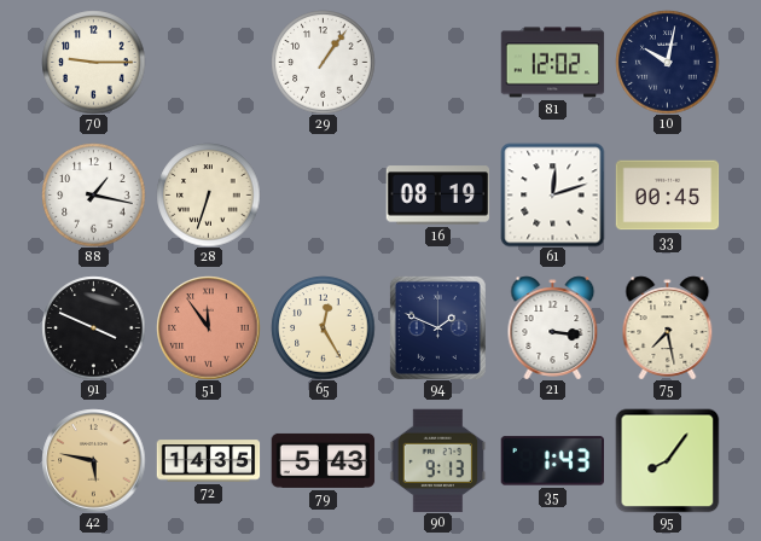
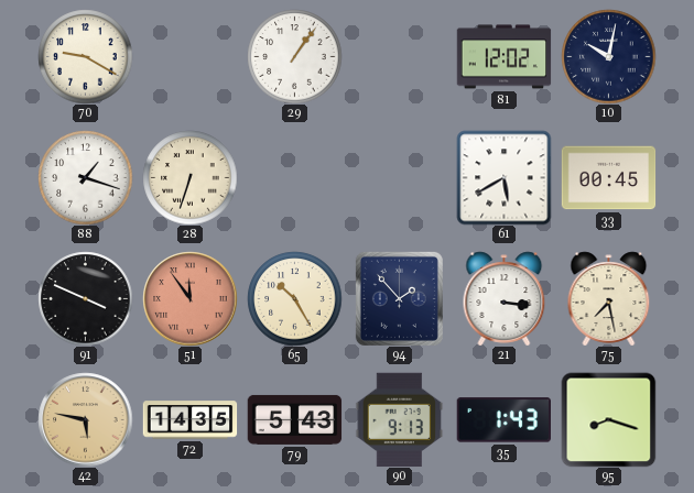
70: 9:15 -> 9:20
88: 1:17 -> 1:18
16: 08:19 -> none
61: 12:12 -> 5:40
65: 12:25 -> 10:25
94: 1:49 -> 1:53
95: 8:06 -> 8:18
